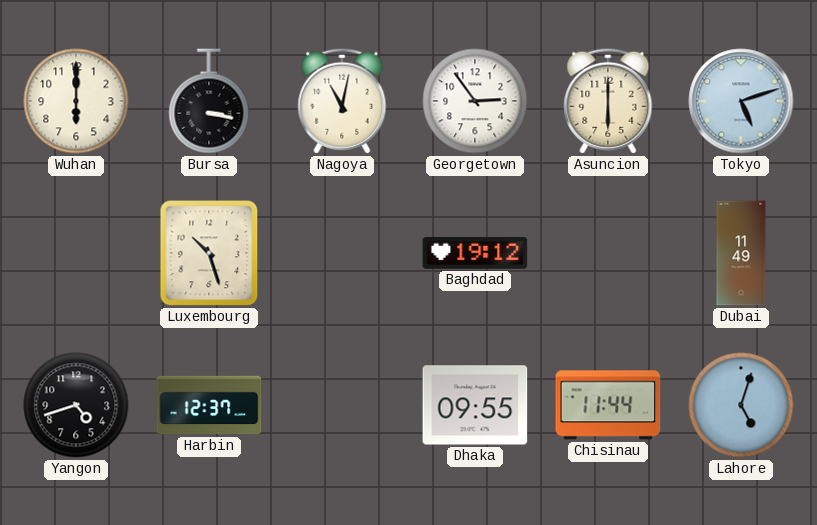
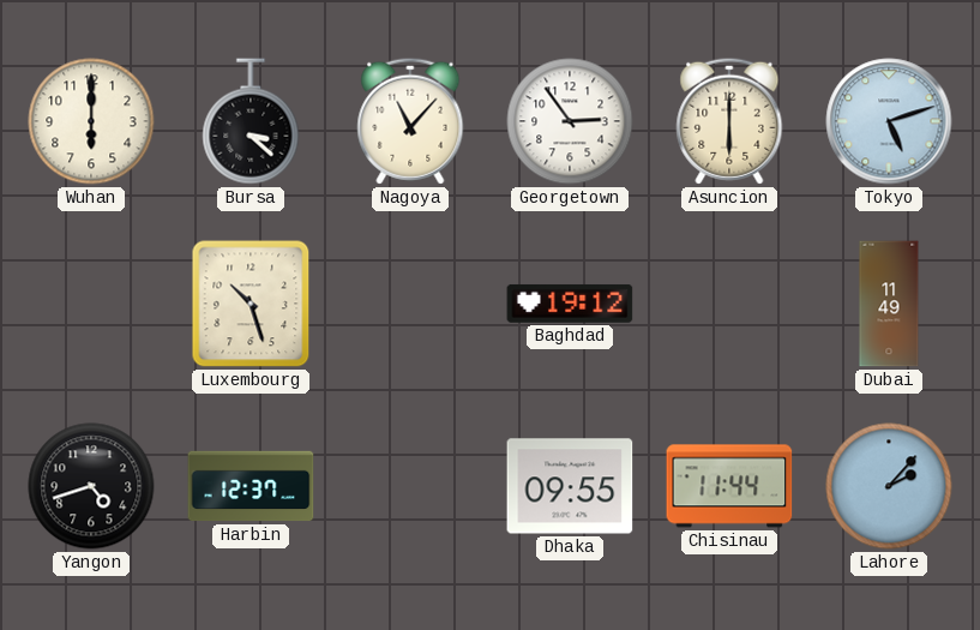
Bursa: 3:17 -> 3:22
Nagoya: 11:02 -> 11:07
Lahore: 5:03 -> 2:07
